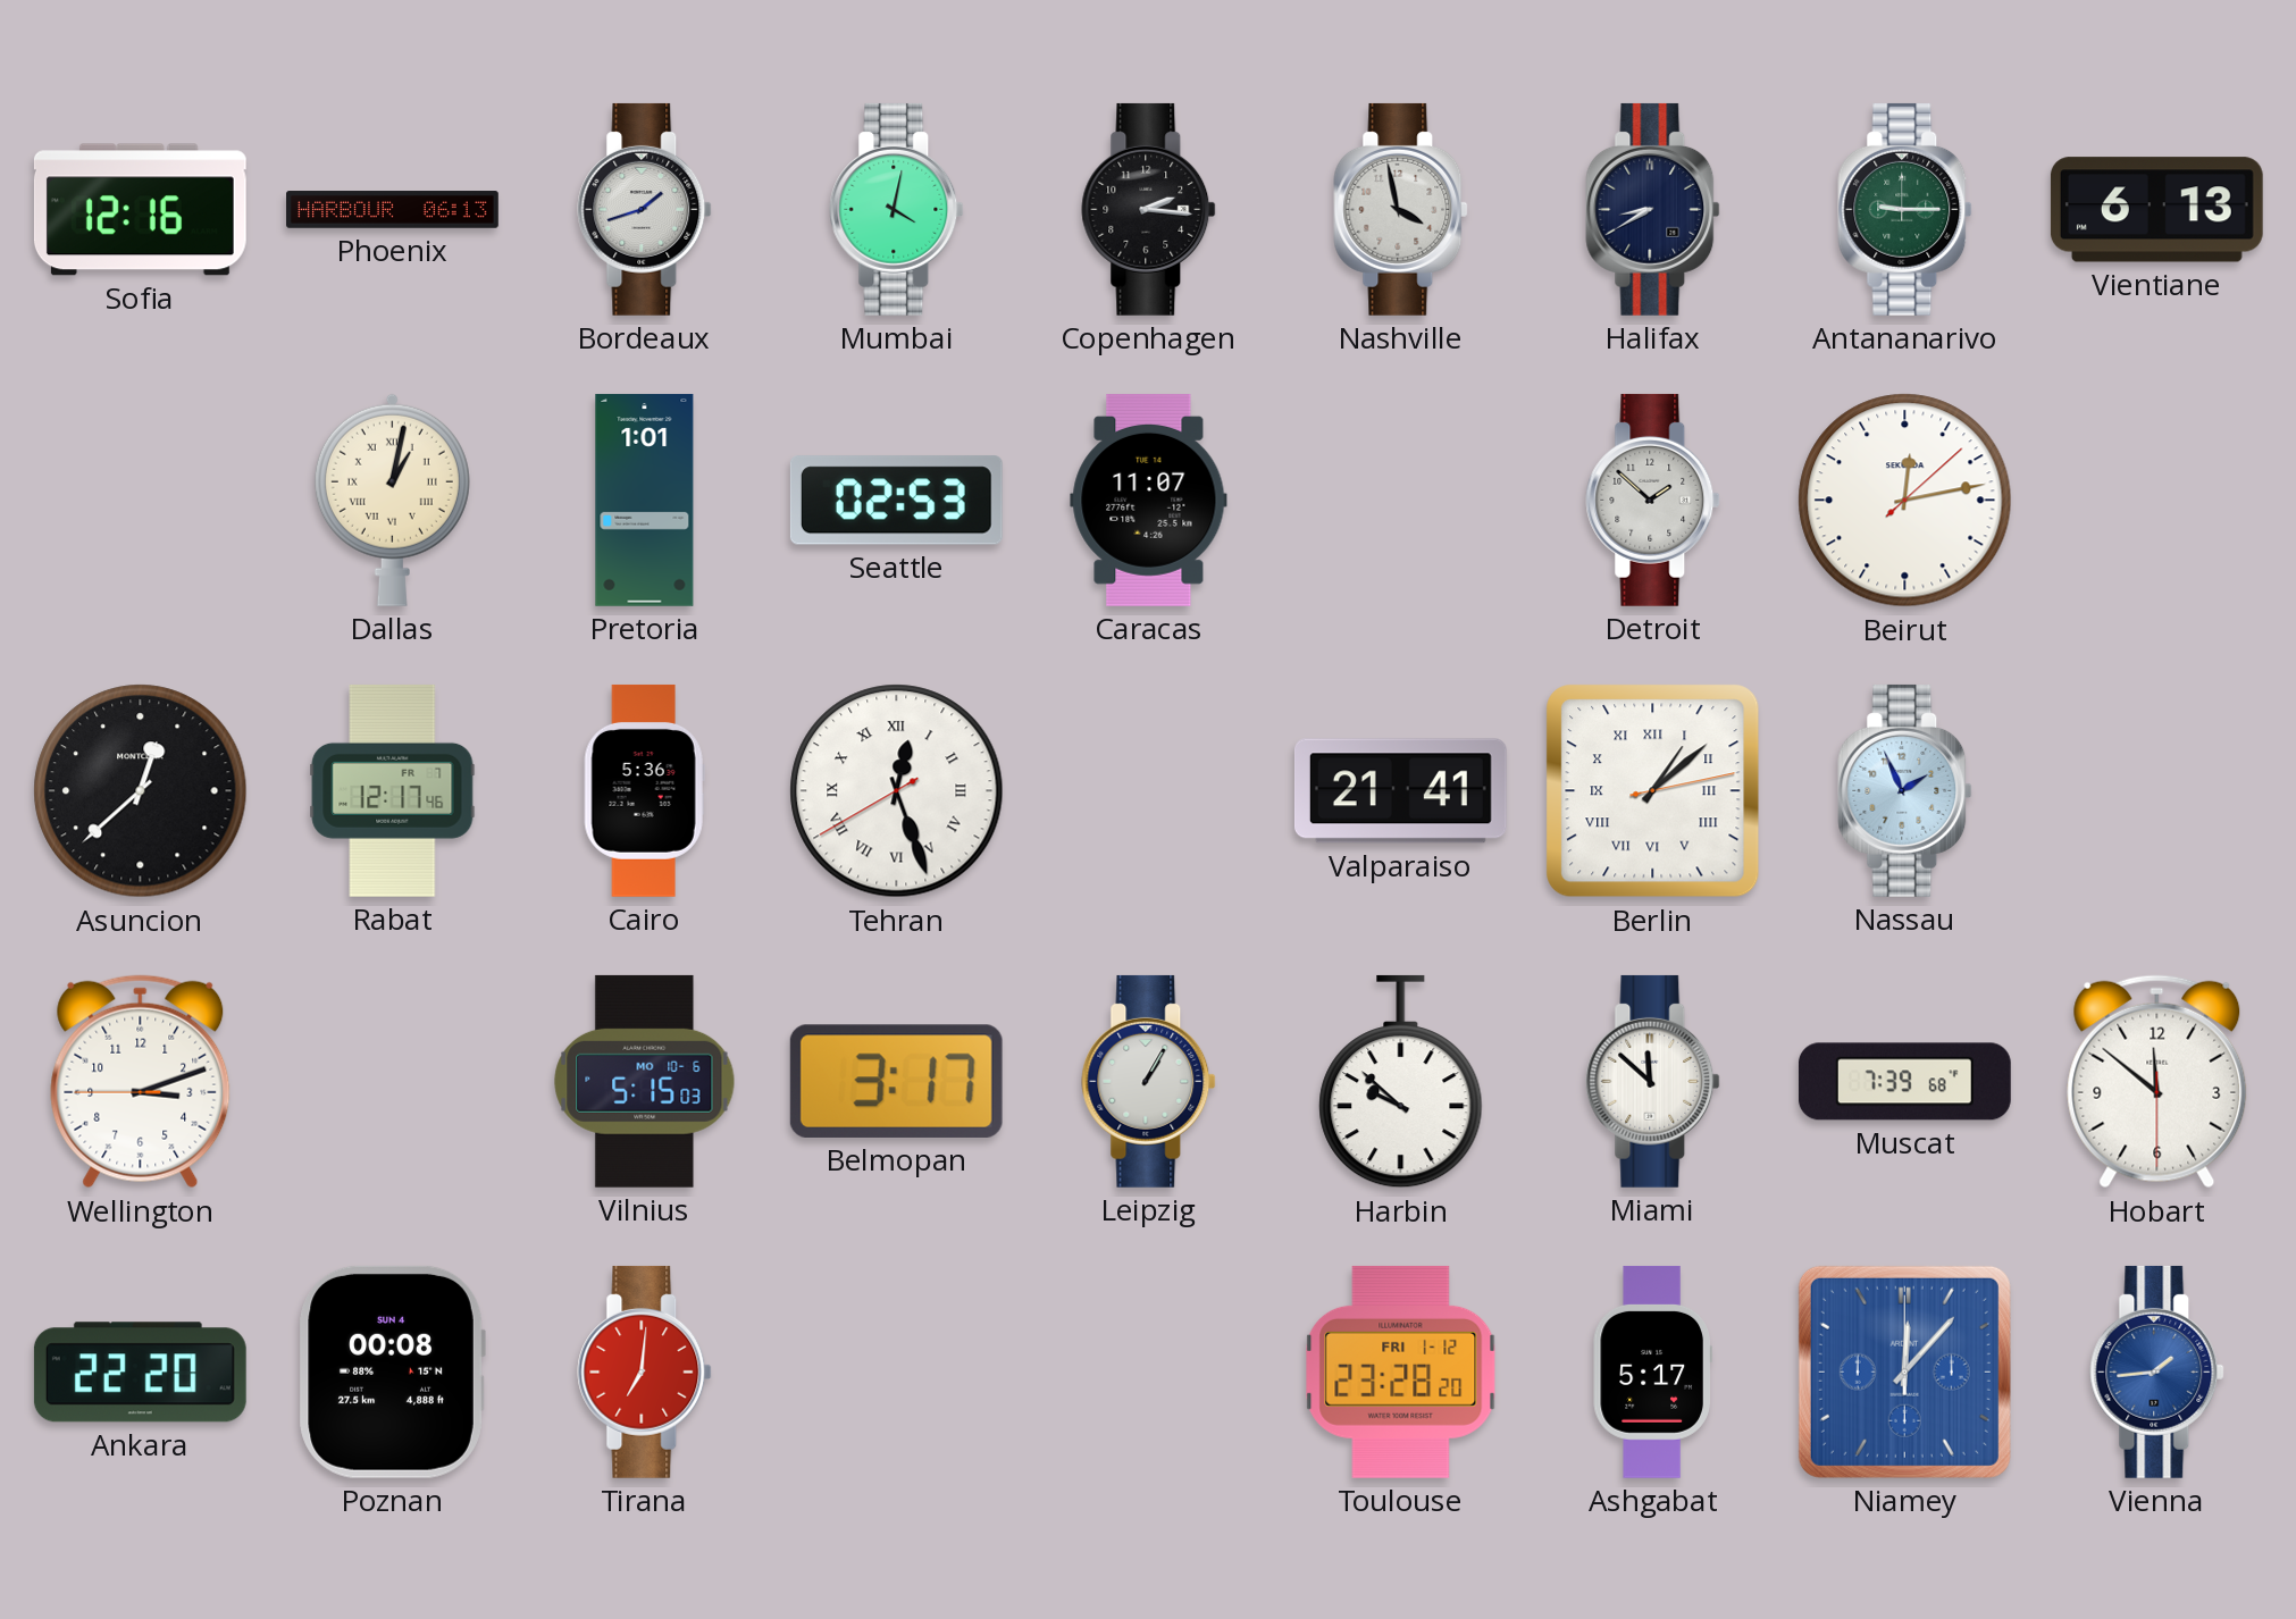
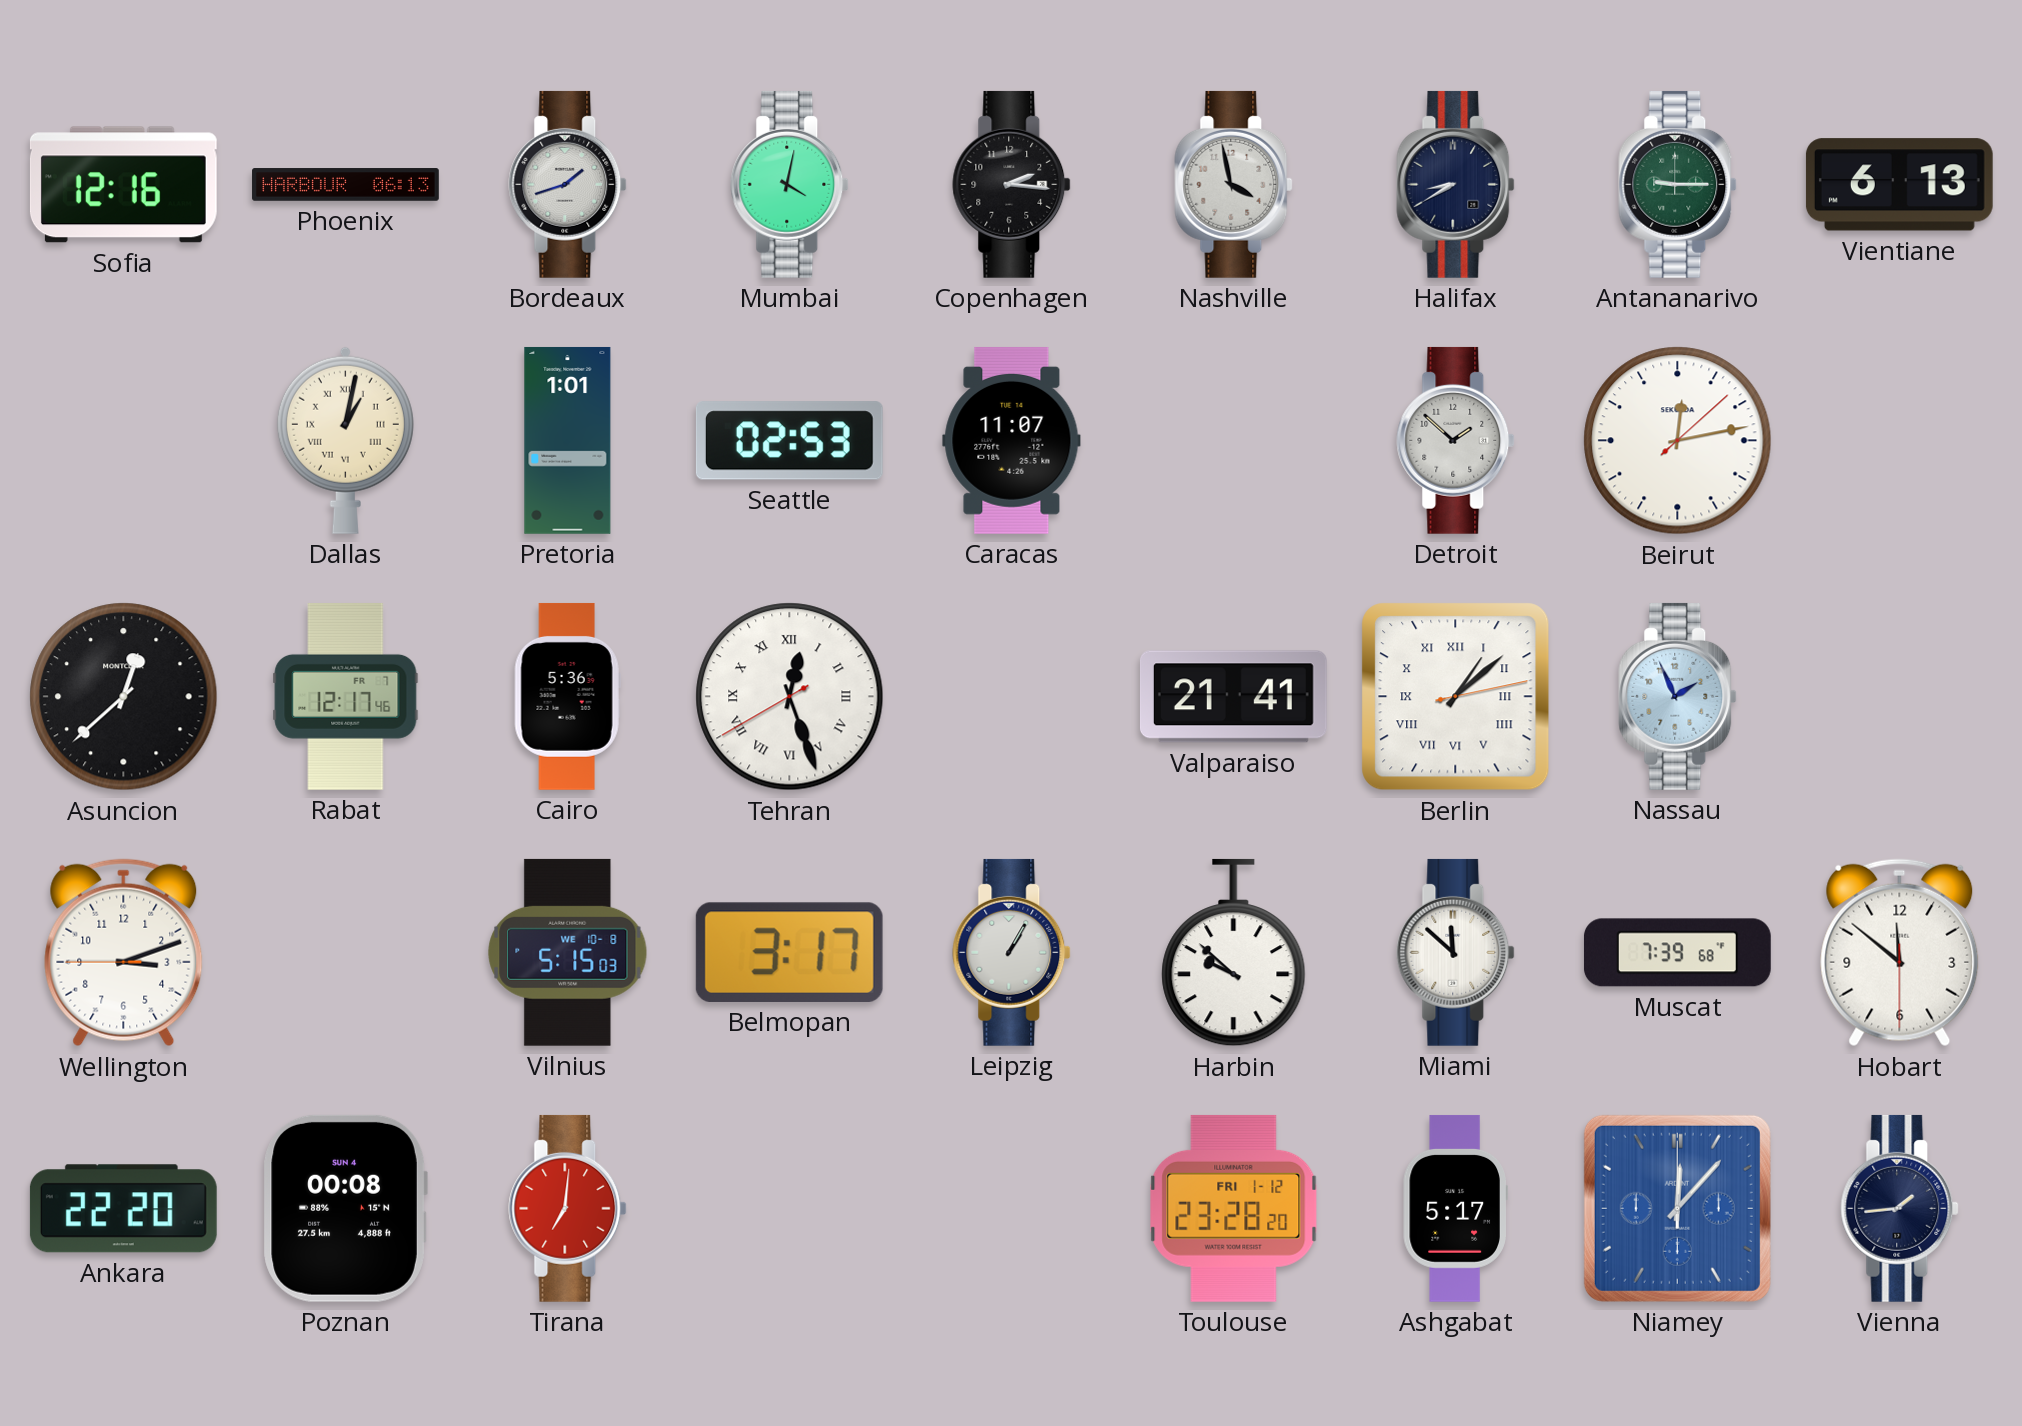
Vilnius date: MO 10-6 -> WE 10-8
Vienna dial: blue -> navy
